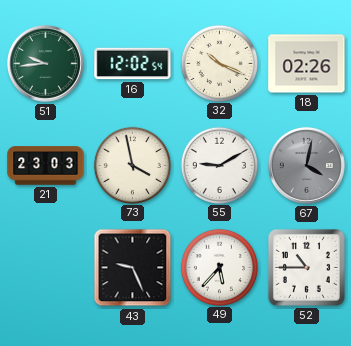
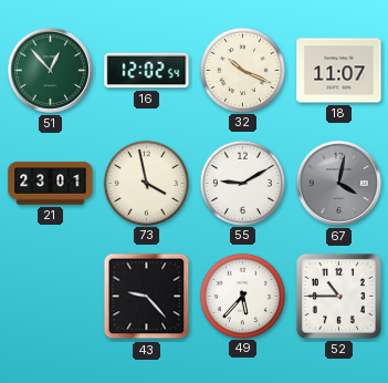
51: 9:44 -> 12:53
18: 02:26 -> 11:07
21: 23:03 -> 23:01
43: 9:26 -> 9:23
